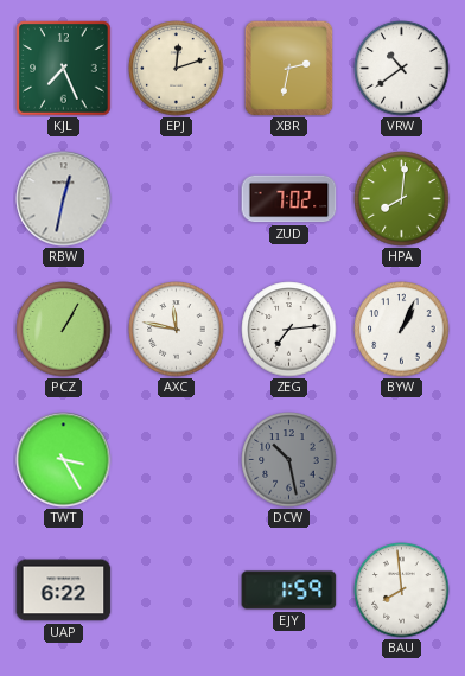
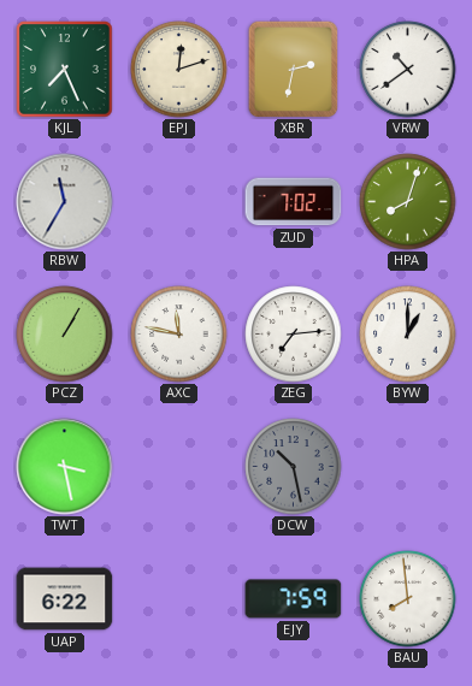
RBW: 12:32 -> 11:35
HPA: 8:01 -> 8:03
BYW: 1:04 -> 1:00
TWT: 3:25 -> 3:28
EJY: 1:59 -> 7:59
